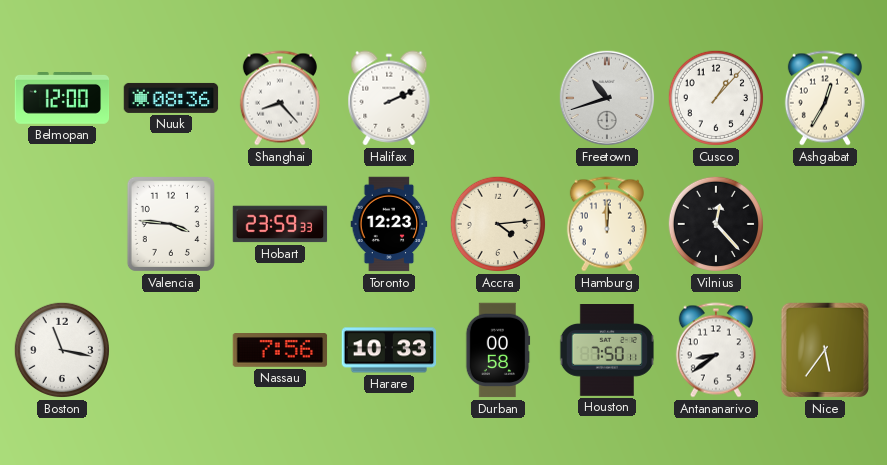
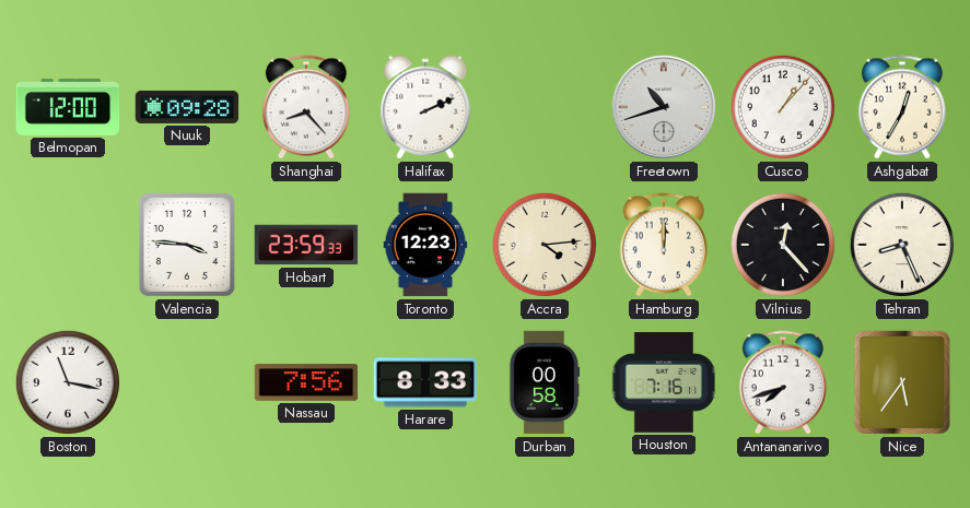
Nuuk: 08:36 -> 09:28
Tehran: none -> 8:26
Harare: 10:33 -> 8:33
Houston: 7:50 -> 7:16
Antananarivo: 8:39 -> 7:42
